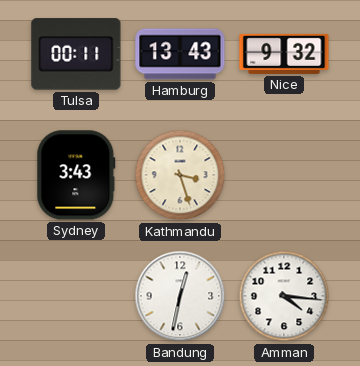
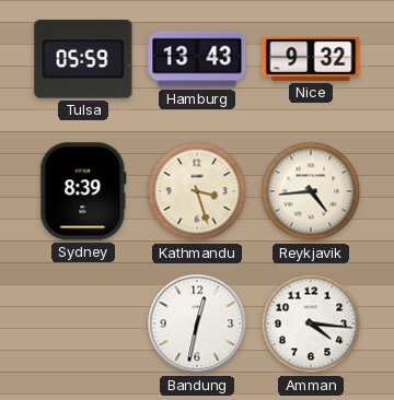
Tulsa: 00:11 -> 05:59
Sydney: 3:43 -> 8:39
Reykjavik: none -> 4:44
